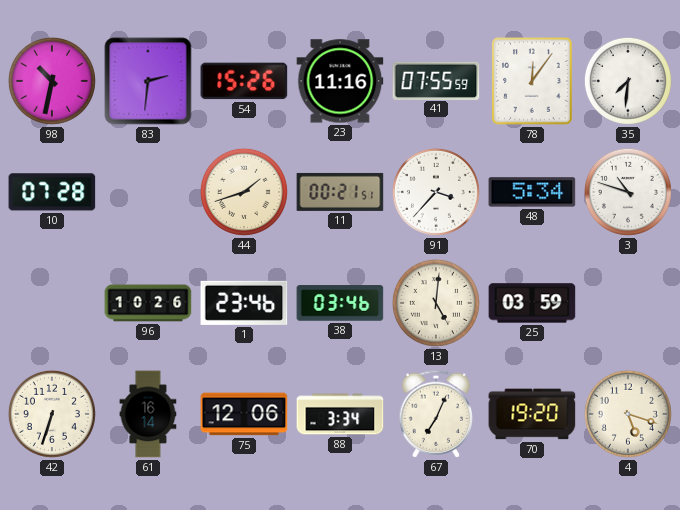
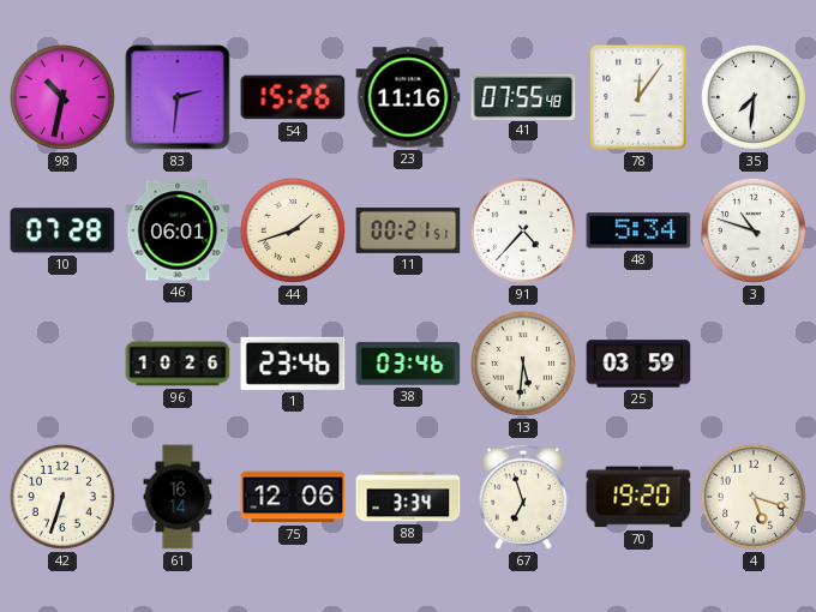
41: 07:55:59 -> 07:55:48
46: none -> 06:01
91: 3:37 -> 4:37
13: 5:01 -> 5:31
67: 7:04 -> 6:57
